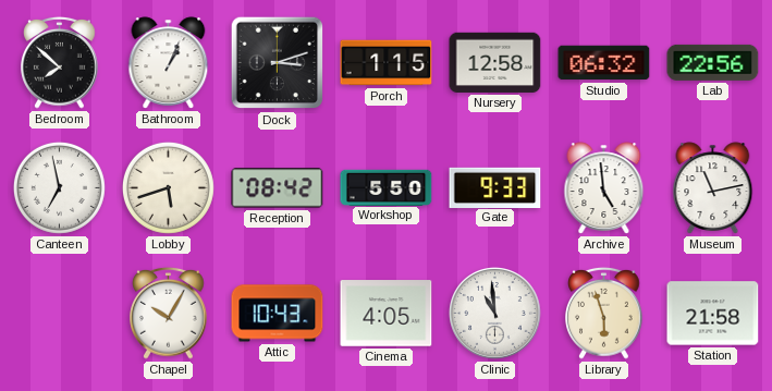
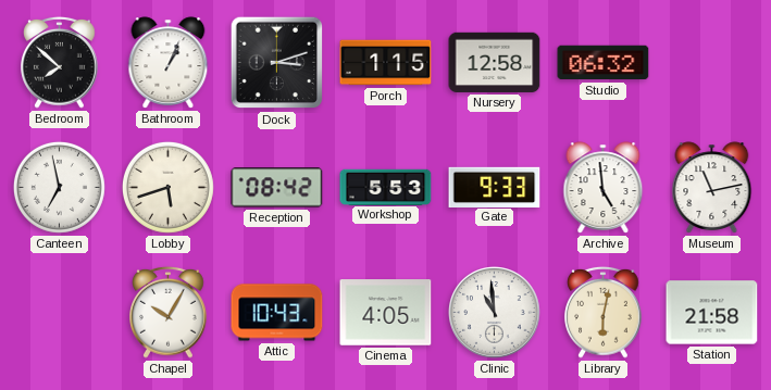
Lab: 22:56 -> none
Workshop: 5:50 -> 5:53
Library: 5:57 -> 6:02
